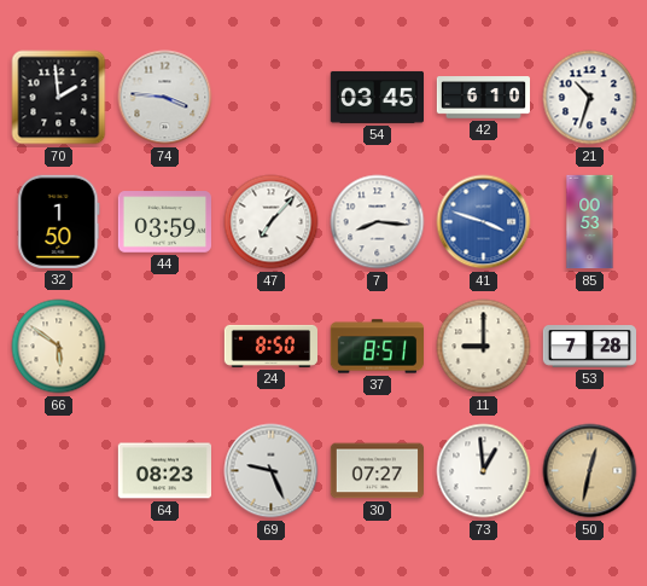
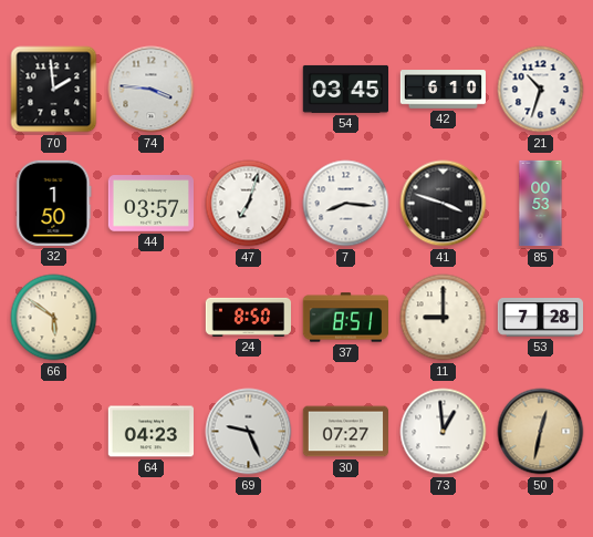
44: 03:59 -> 03:57
47: 7:07 -> 7:03
41 dial: blue -> black
64: 08:23 -> 04:23
